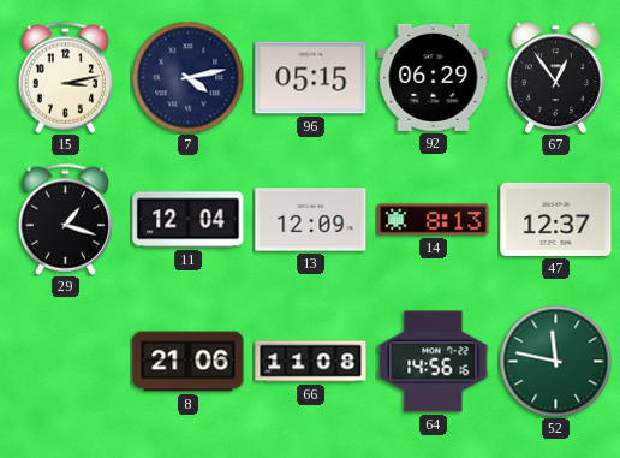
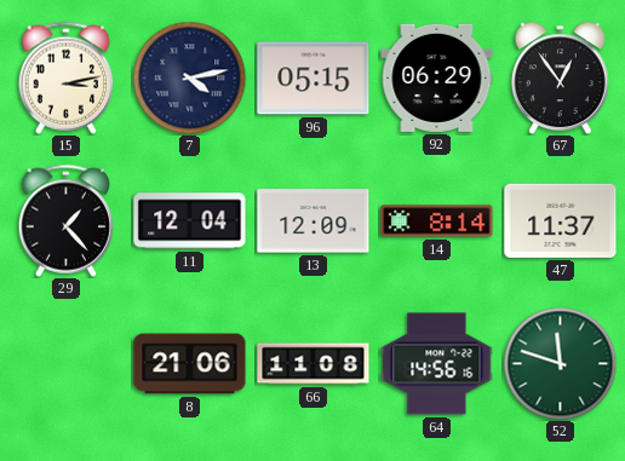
29: 1:18 -> 1:23
14: 8:13 -> 8:14
47: 12:37 -> 11:37
52: 11:47 -> 11:48
